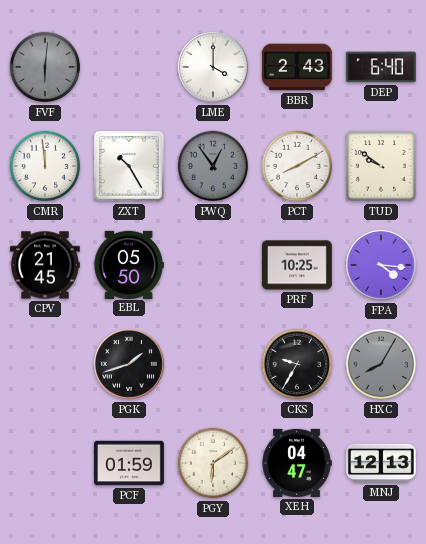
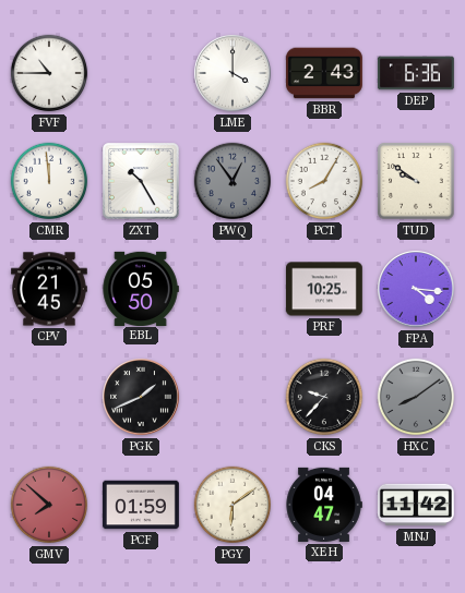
FVF: 6:01 -> 10:45
FVF dial: grey -> white
DEP: 6:40 -> 6:36
PCT: 8:10 -> 8:05
PGK: 1:42 -> 1:41
CKS: 9:35 -> 9:37
HXC: 8:05 -> 8:09
GMV: none -> 7:52
MNJ: 12:13 -> 11:42
